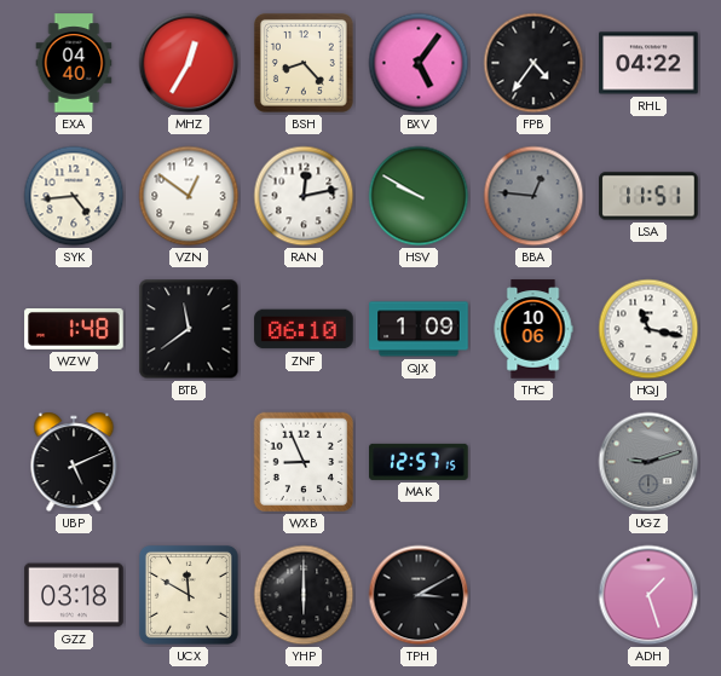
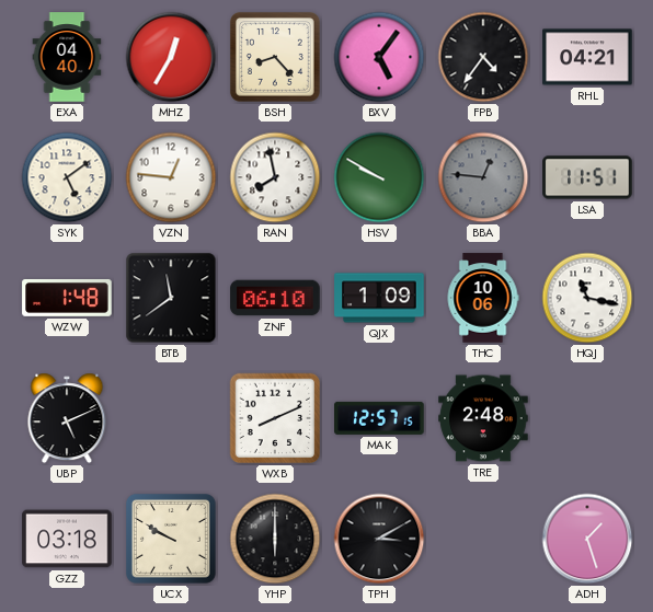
RHL: 04:22 -> 04:21
SYK: 4:44 -> 5:09
VZN: 12:51 -> 12:46
RAN: 12:13 -> 7:58
WXB: 8:56 -> 8:11
TRE: none -> 2:48
UGZ: 9:12 -> none
UCX: 11:50 -> 9:50
